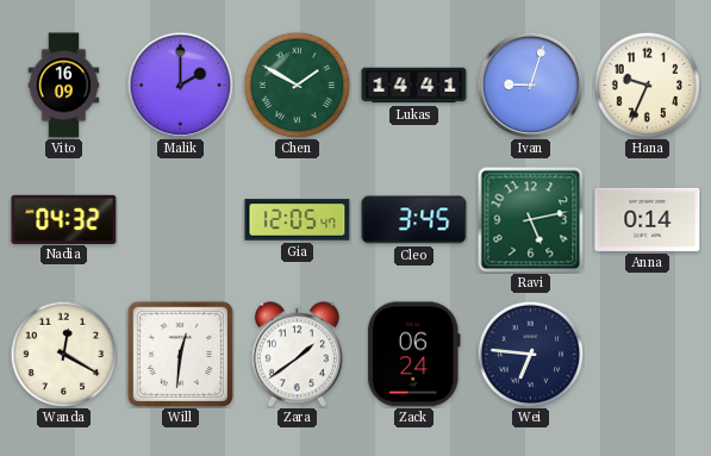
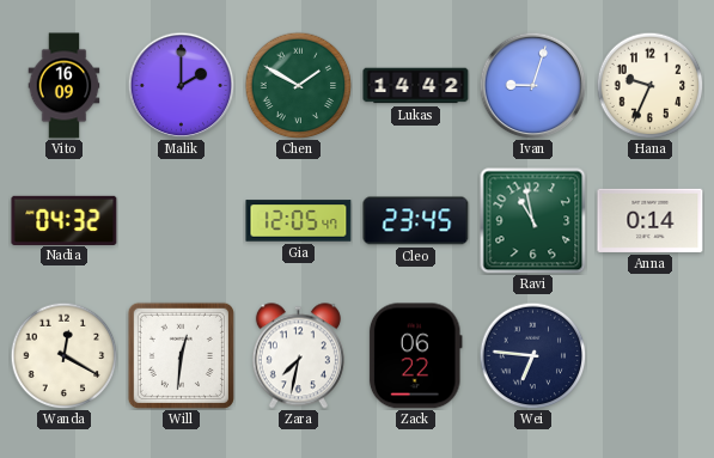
Lukas: 14:41 -> 14:42
Cleo: 3:45 -> 23:45
Ravi: 5:13 -> 10:58
Zara: 1:39 -> 7:32
Zack: 06:24 -> 06:22
